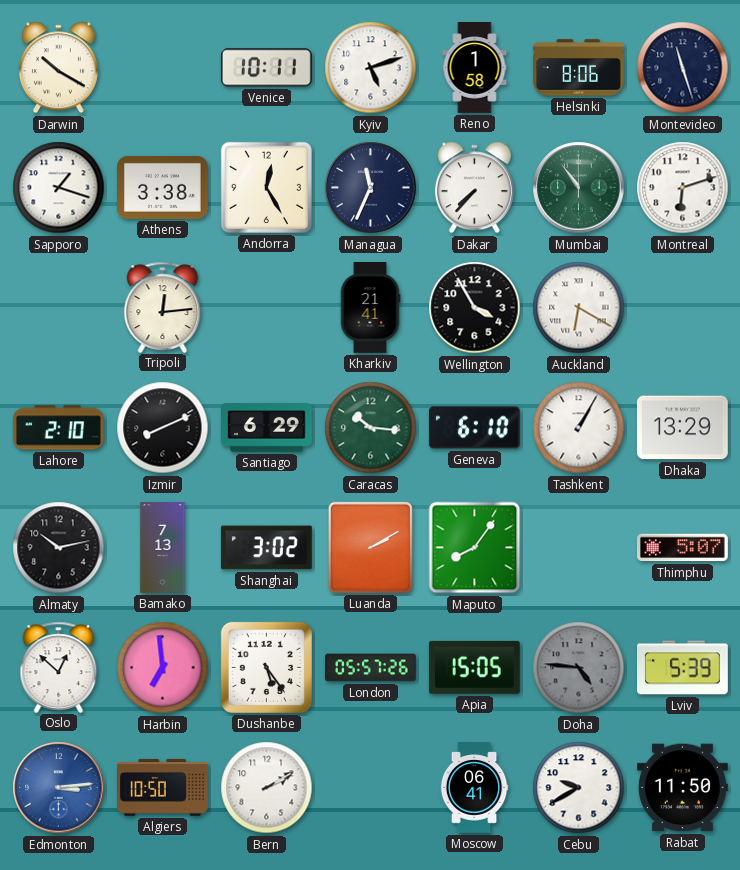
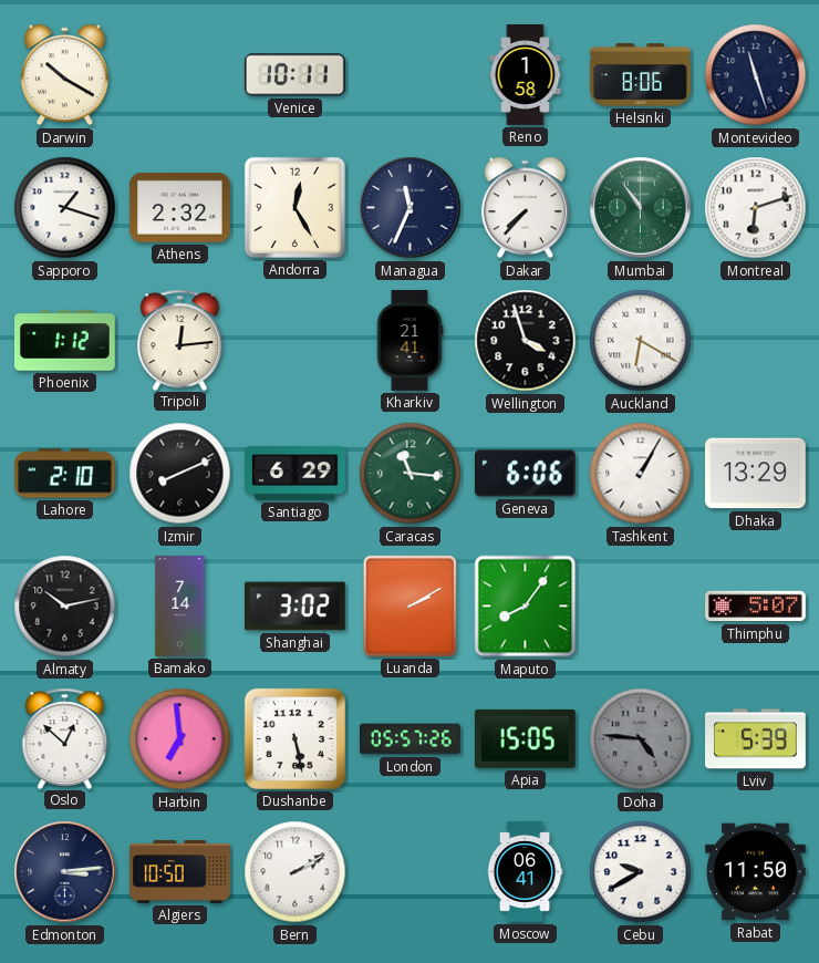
Kyiv: 5:12 -> none
Athens: 3:38 -> 2:32
Phoenix: none -> 1:12
Wellington: 3:55 -> 3:57
Caracas: 10:16 -> 11:16
Geneva: 6:10 -> 6:06
Bamako: 7:13 -> 7:14
Dushanbe: 5:24 -> 5:28
Edmonton dial: blue -> navy
